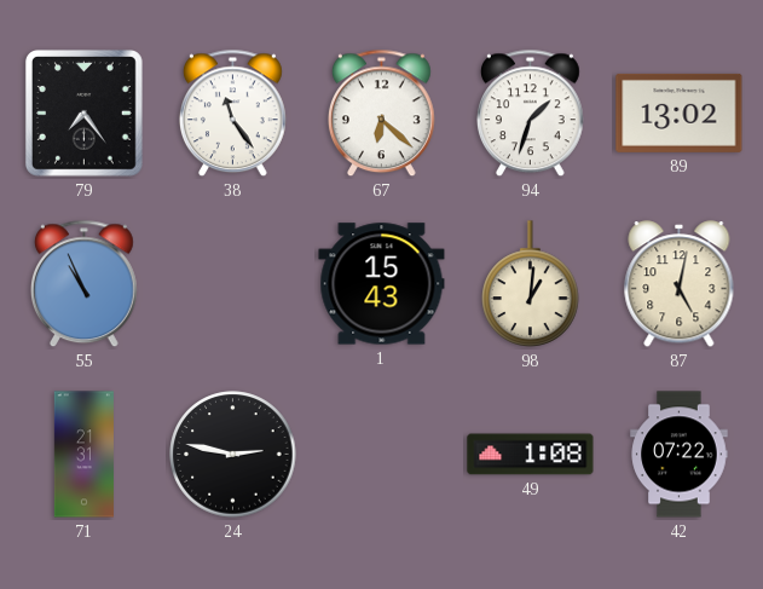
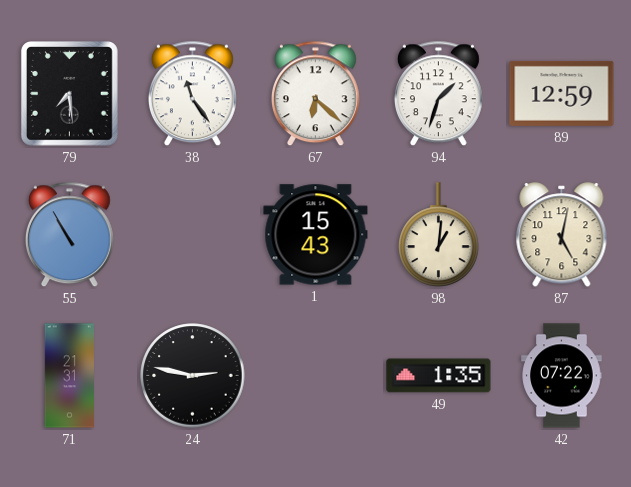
79: 7:24 -> 7:29
89: 13:02 -> 12:59
55: 10:56 -> 10:55
49: 1:08 -> 1:35
